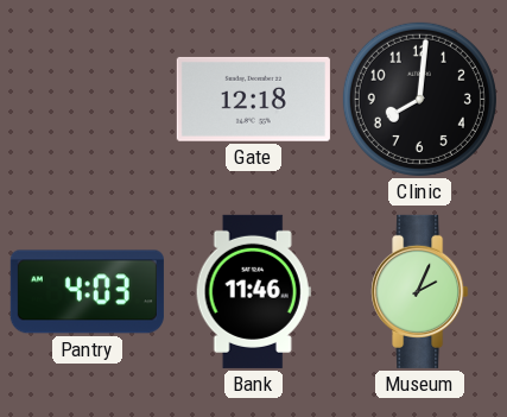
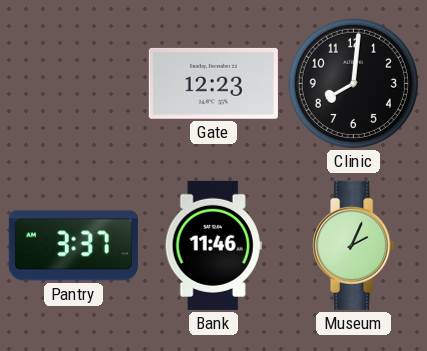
Gate: 12:18 -> 12:23
Pantry: 4:03 -> 3:37
